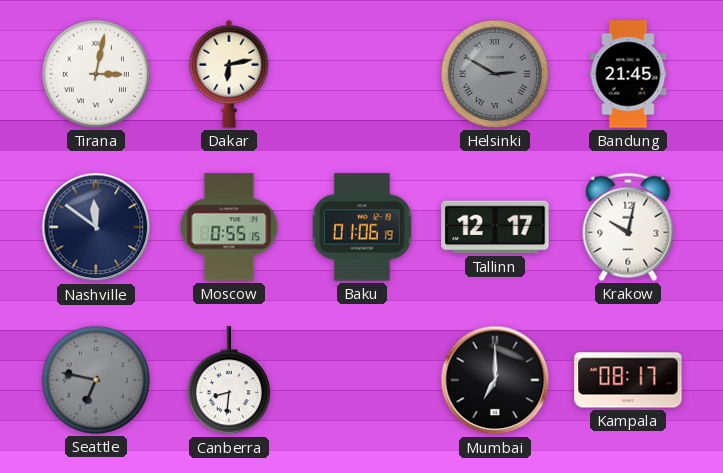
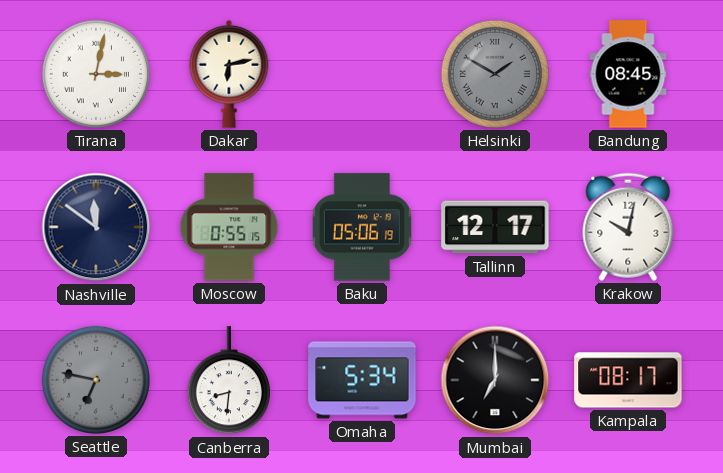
Helsinki: 2:50 -> 1:50
Bandung: 21:45 -> 08:45
Baku: 01:06 -> 05:06
Omaha: none -> 5:34
